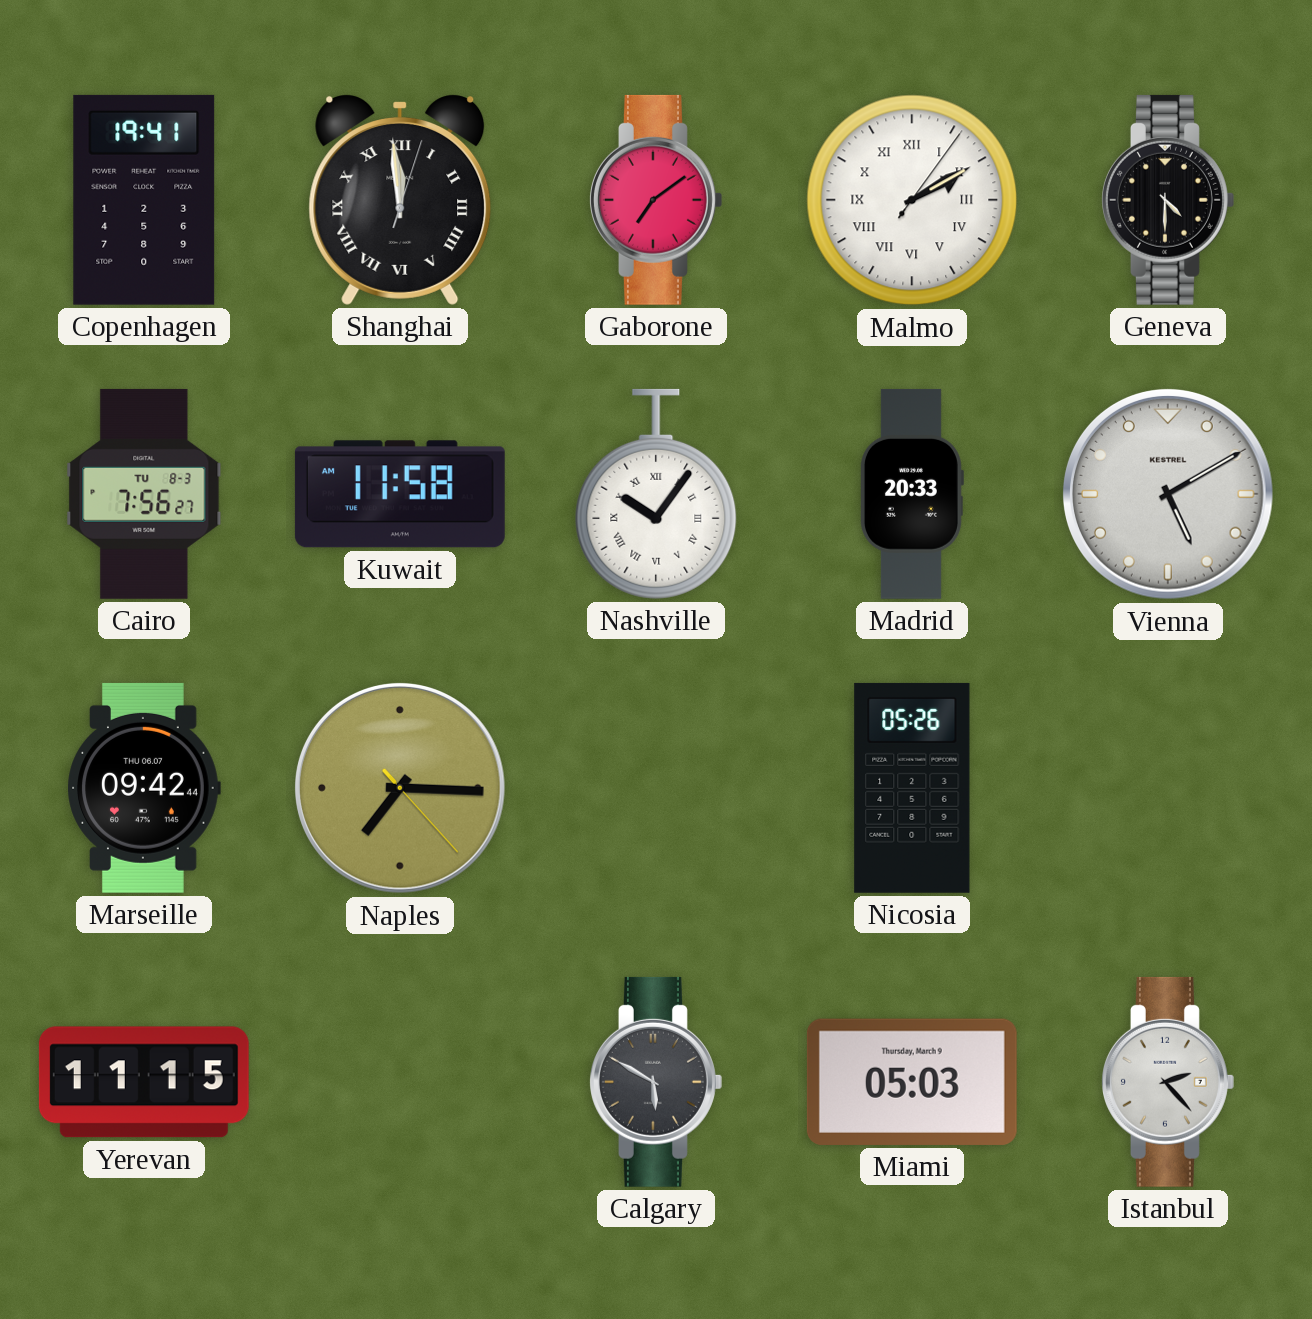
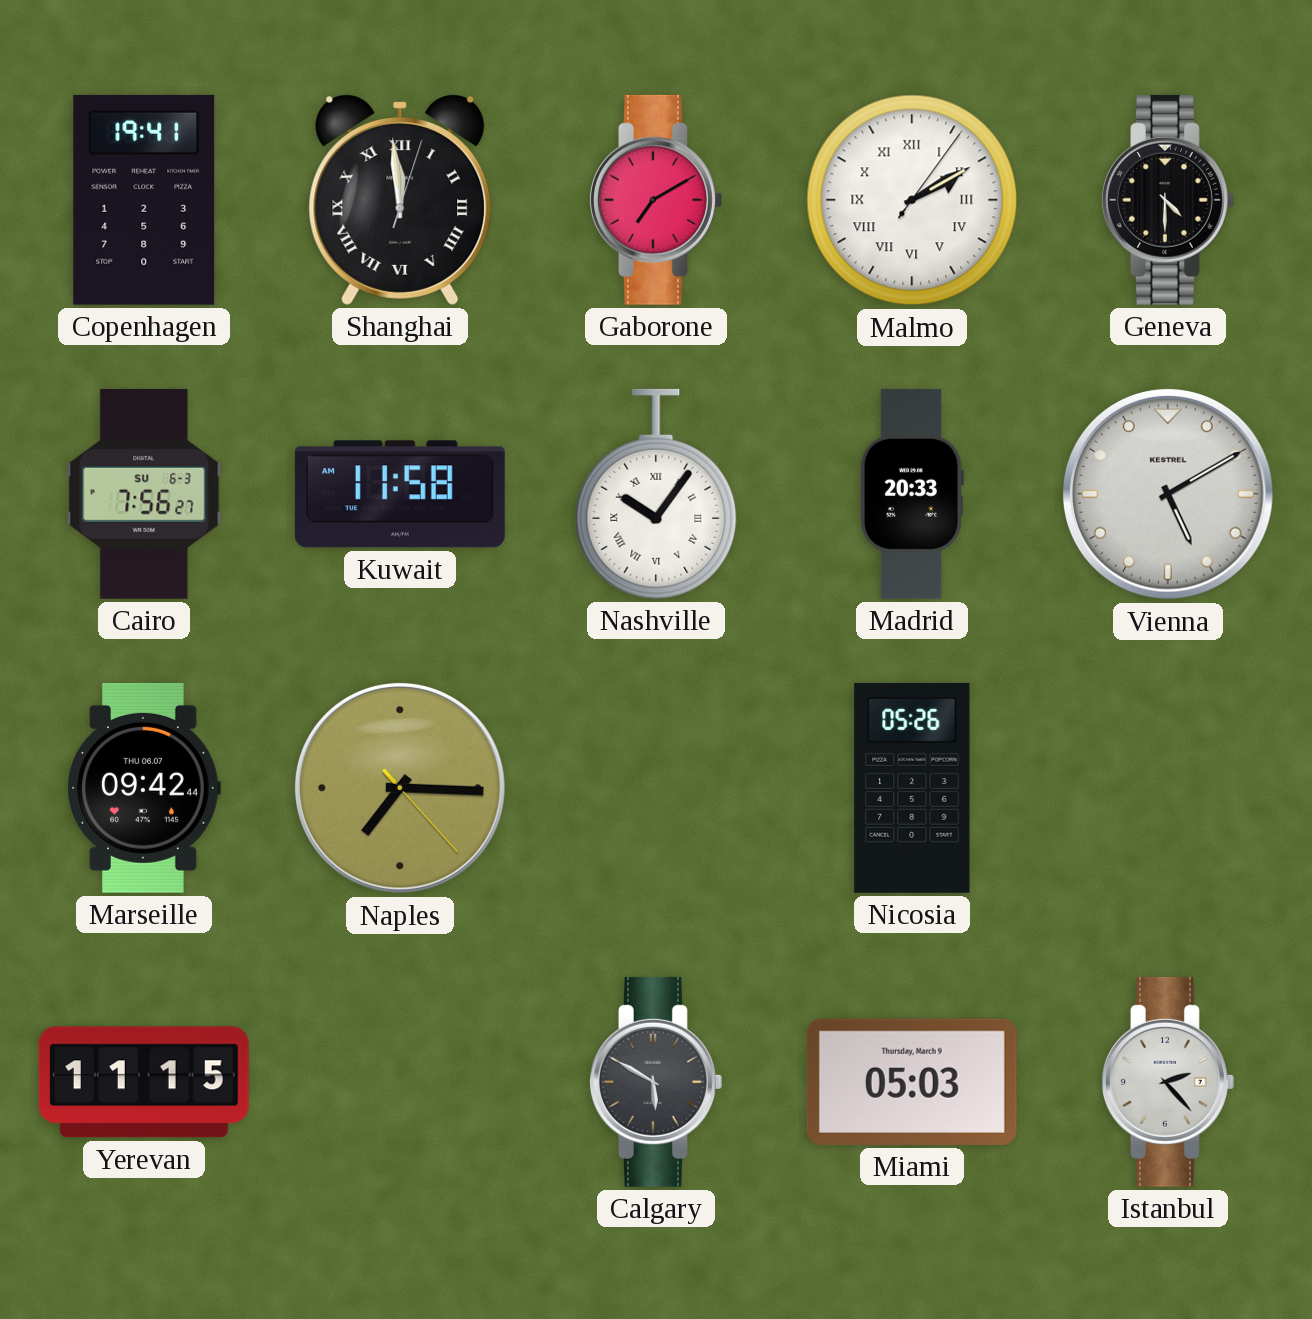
Gaborone: 7:09 -> 7:10
Cairo date: TU 8-3 -> SU 6-3
